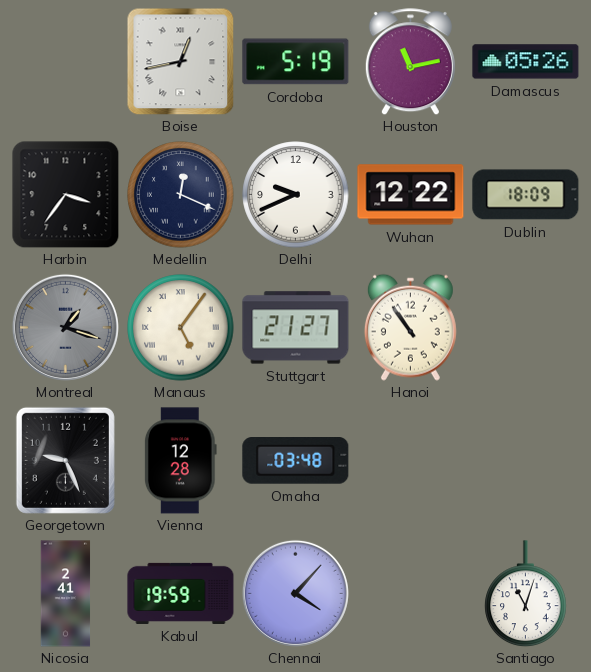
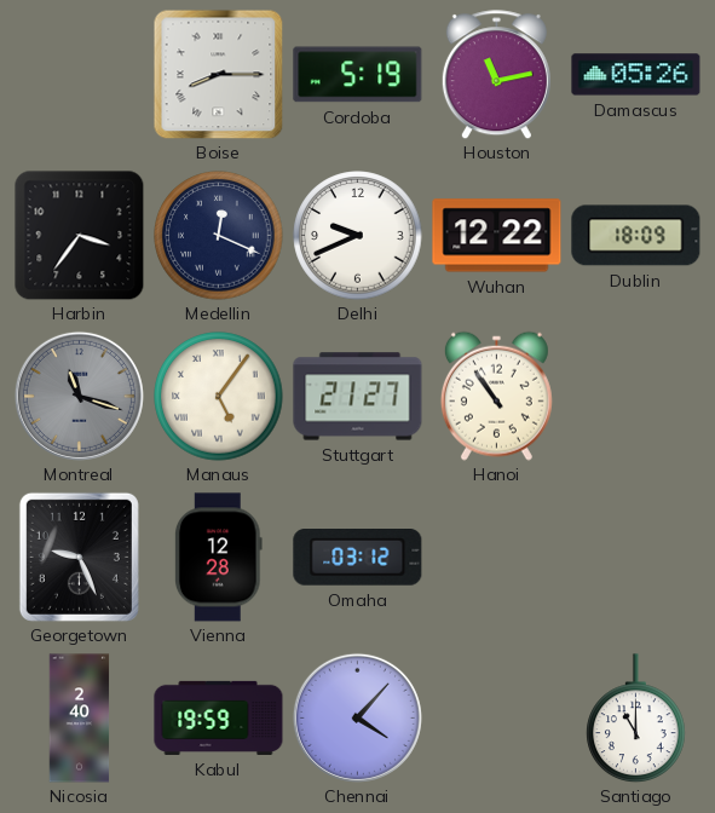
Boise: 12:43 -> 8:15
Montreal: 1:18 -> 11:18
Omaha: 03:48 -> 03:12
Nicosia: 2:41 -> 2:40
Santiago: 11:03 -> 11:00
